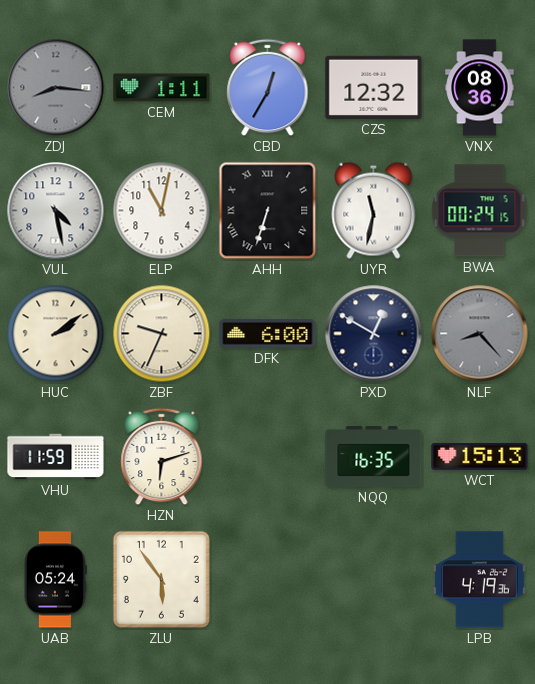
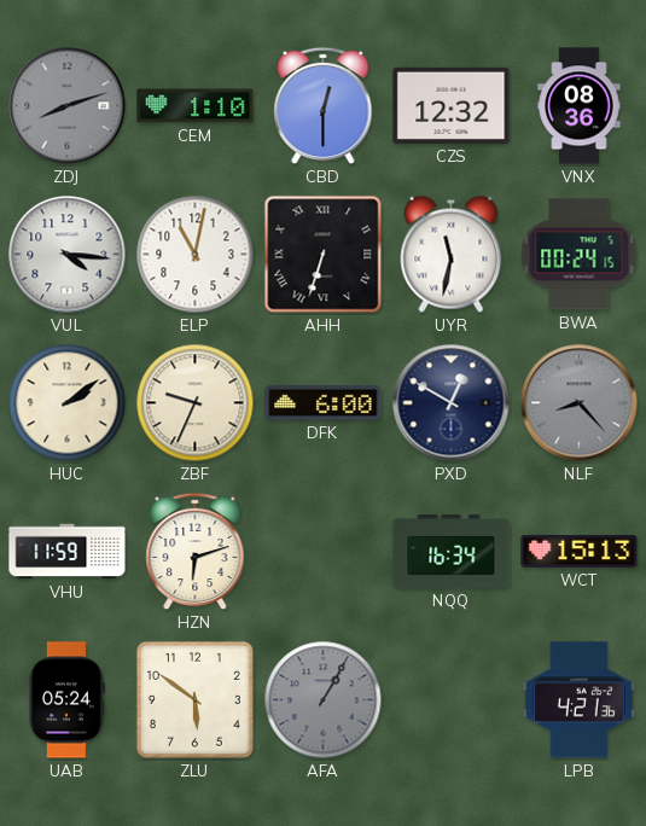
ZDJ: 8:16 -> 8:12
CEM: 1:11 -> 1:10
CBD: 12:35 -> 12:30
VUL: 4:28 -> 4:16
NQQ: 16:35 -> 16:34
ZLU: 5:54 -> 5:51
AFA: none -> 1:05
LPB: 4:19 -> 4:21
